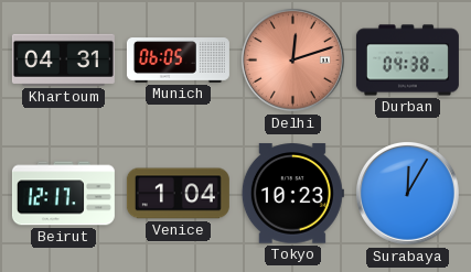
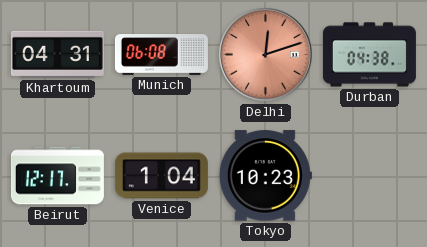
Munich: 06:05 -> 06:08
Surabaya: 12:05 -> none
